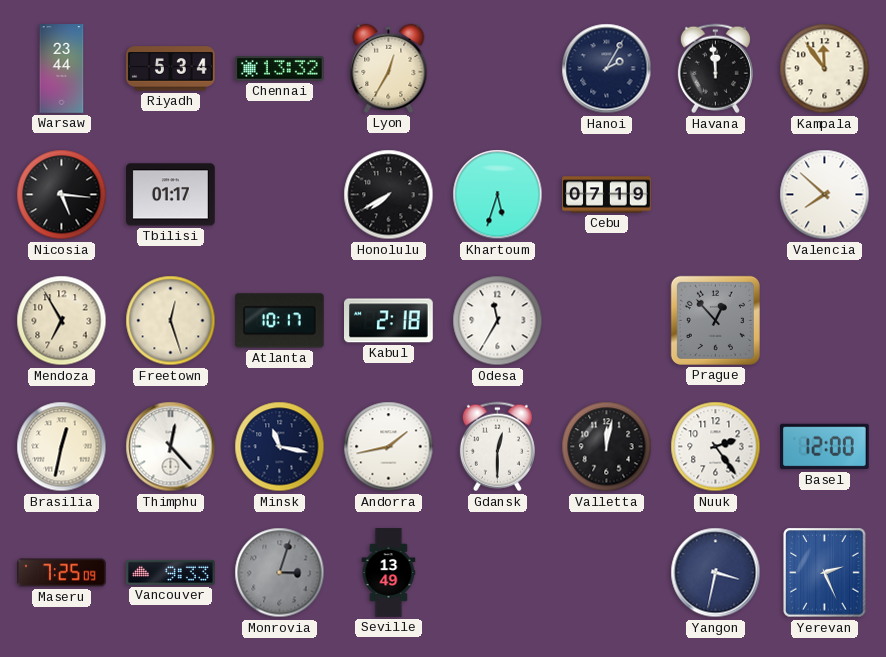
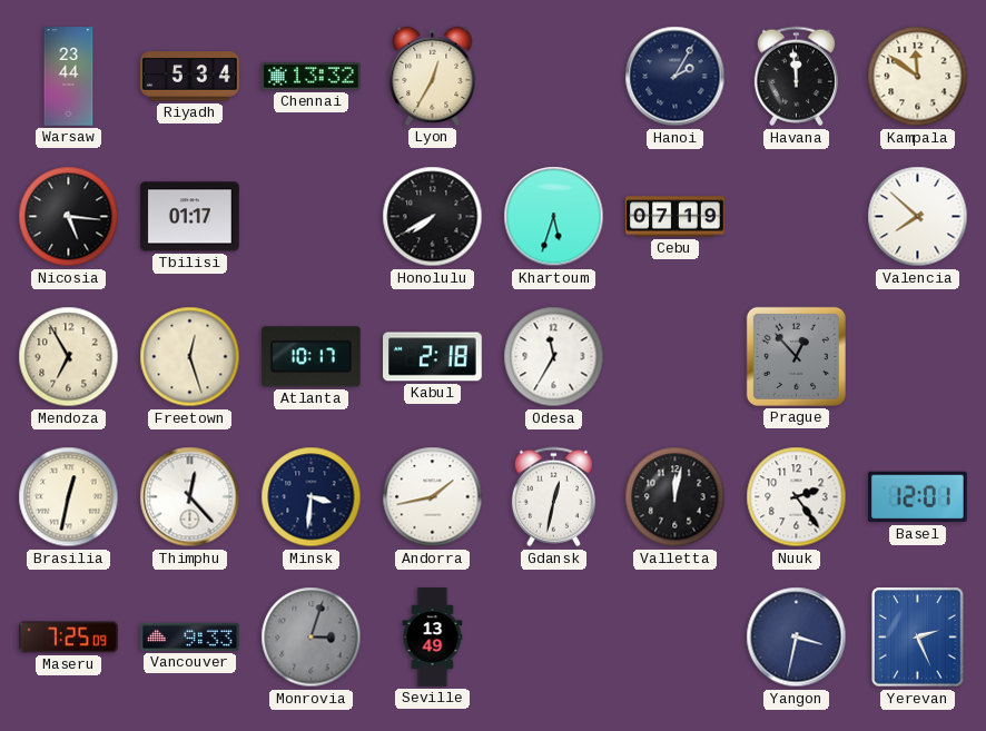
Kampala: 11:54 -> 11:51
Minsk: 11:17 -> 3:31
Gdansk: 12:30 -> 12:32
Basel: 12:00 -> 12:01
